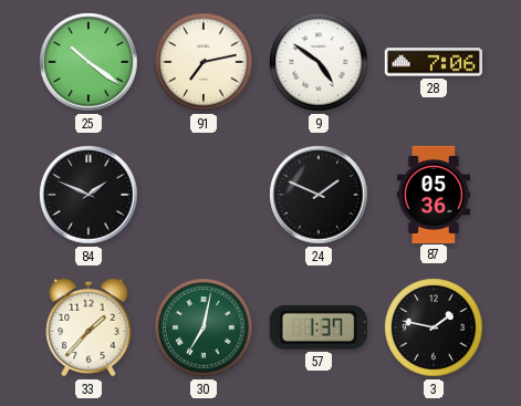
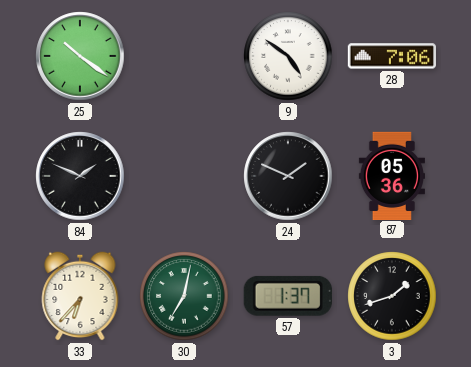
91: 7:13 -> none
33: 1:37 -> 6:37
3: 1:47 -> 1:42
